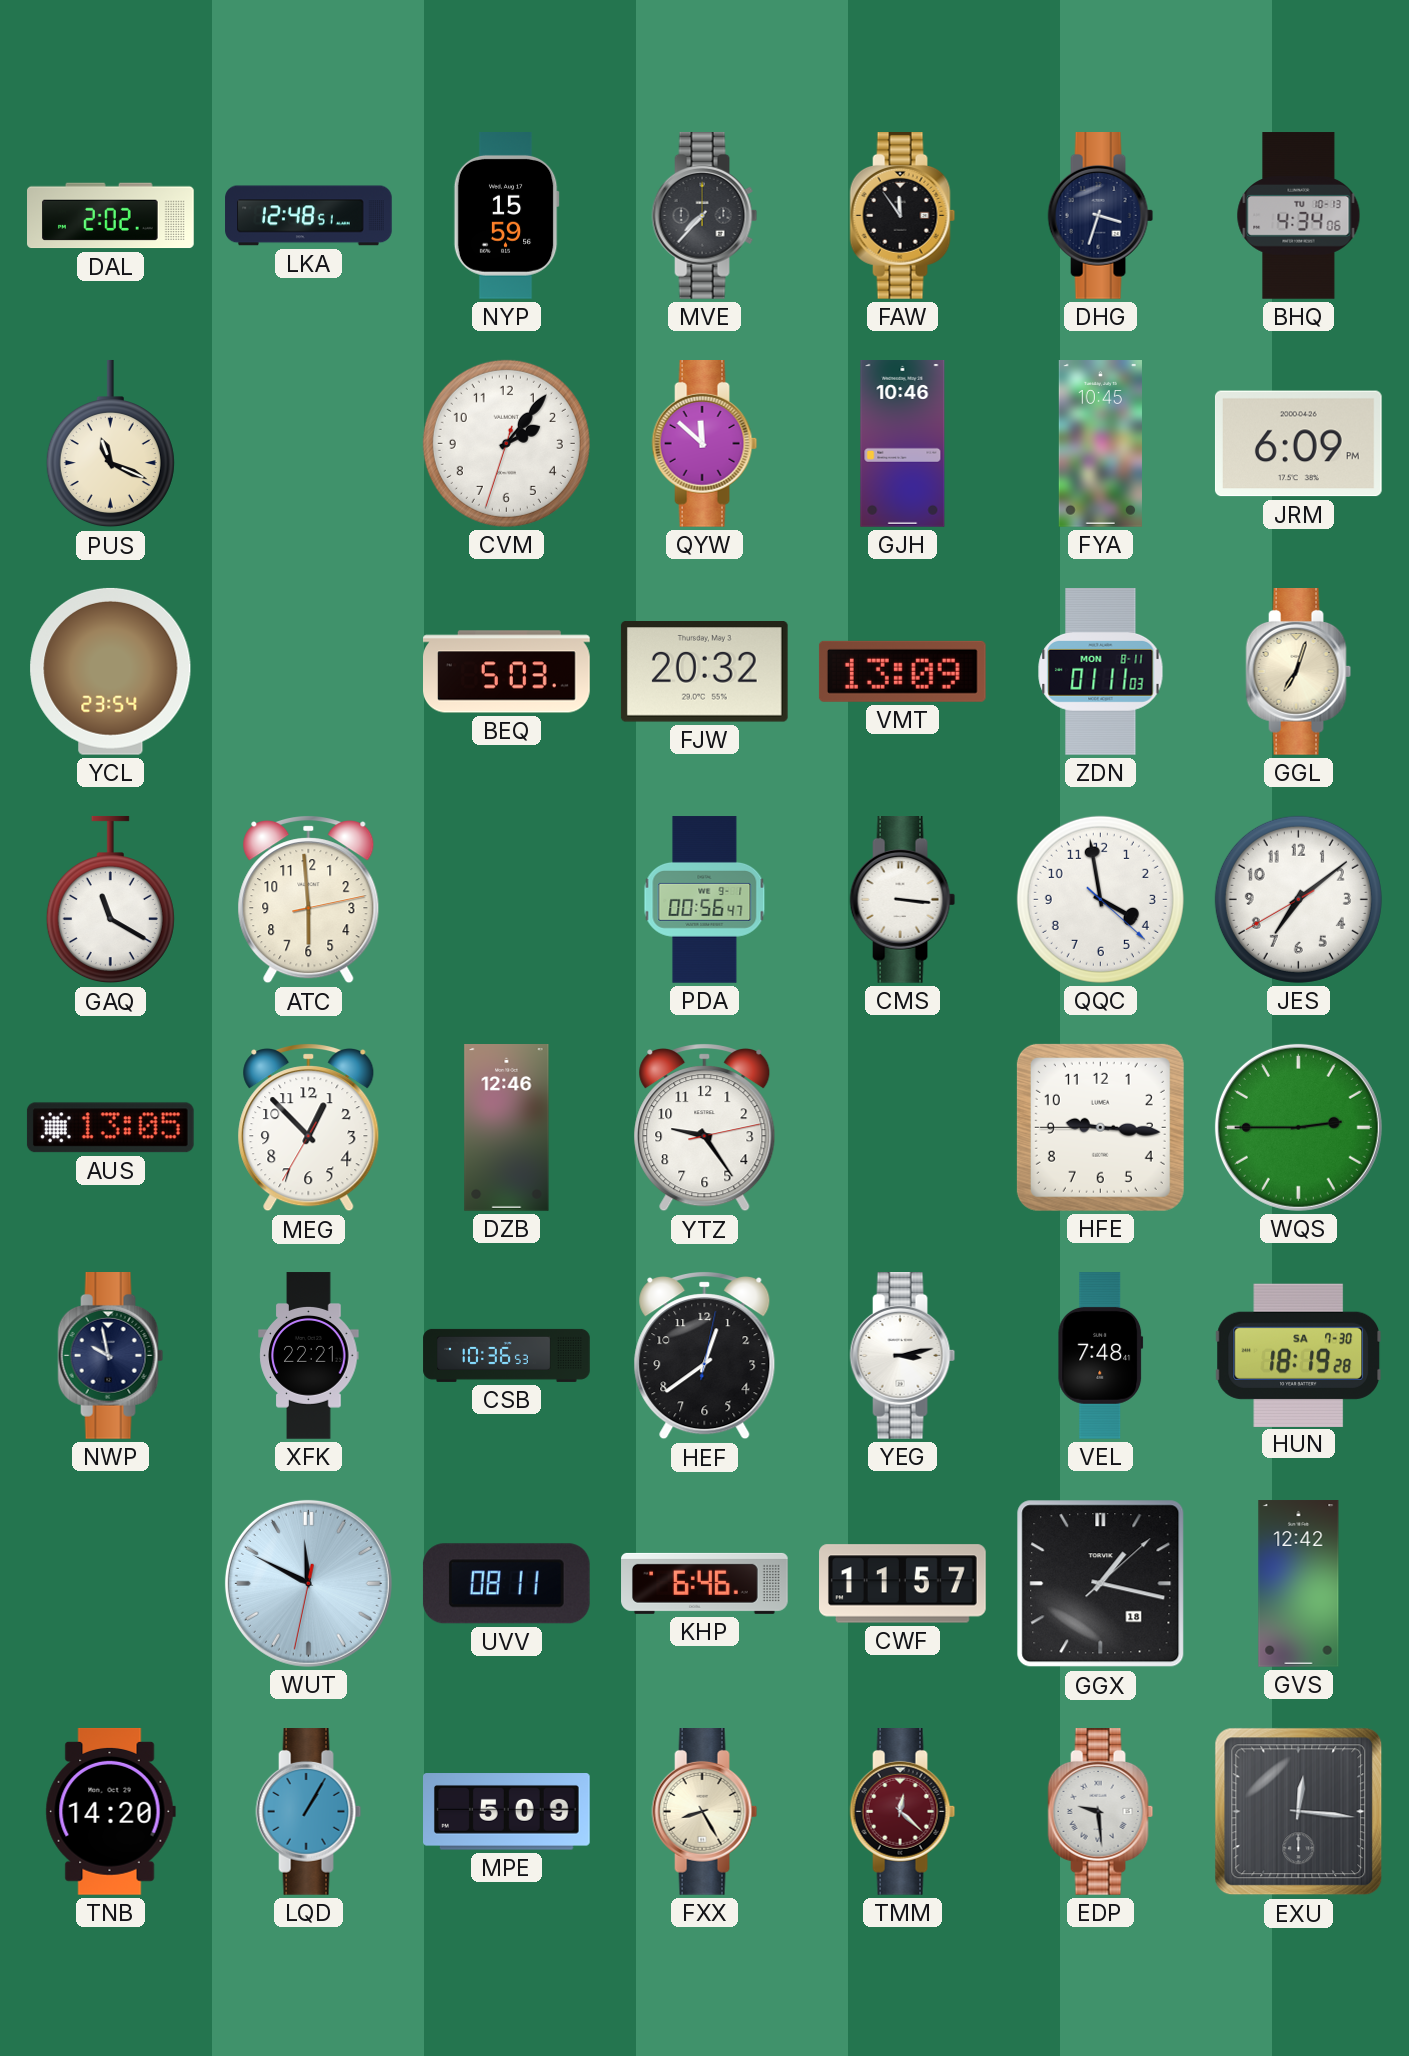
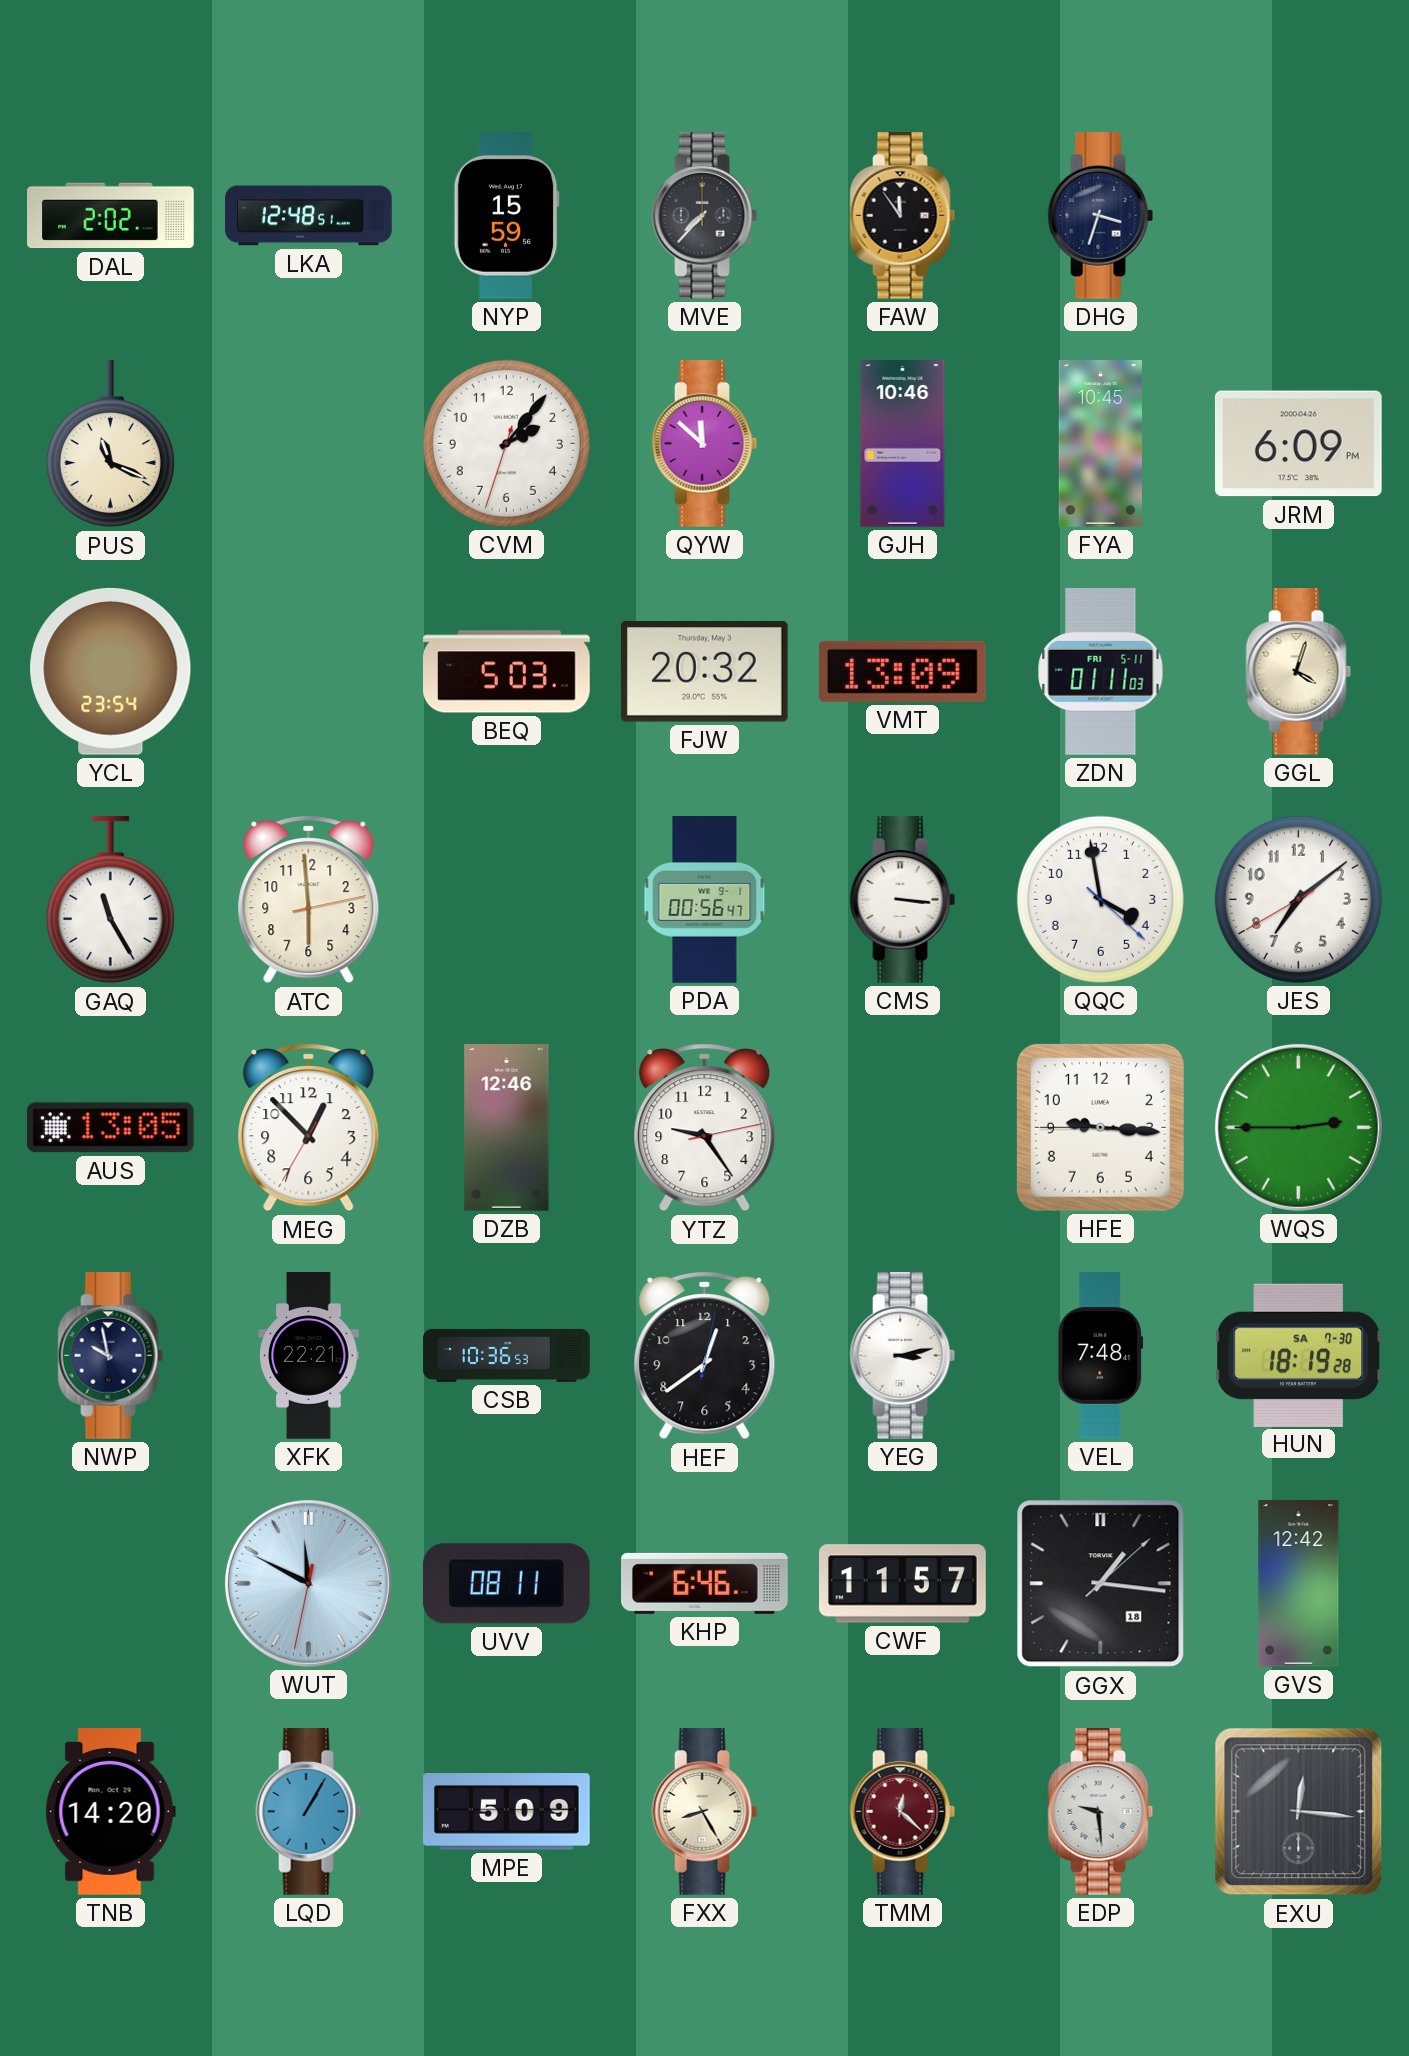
BHQ: 4:34 -> none
ZDN date: MON 8-11 -> FRI 5-11
GGL: 7:03 -> 4:03
GAQ: 11:20 -> 11:25
GGX: 1:17 -> 1:16
